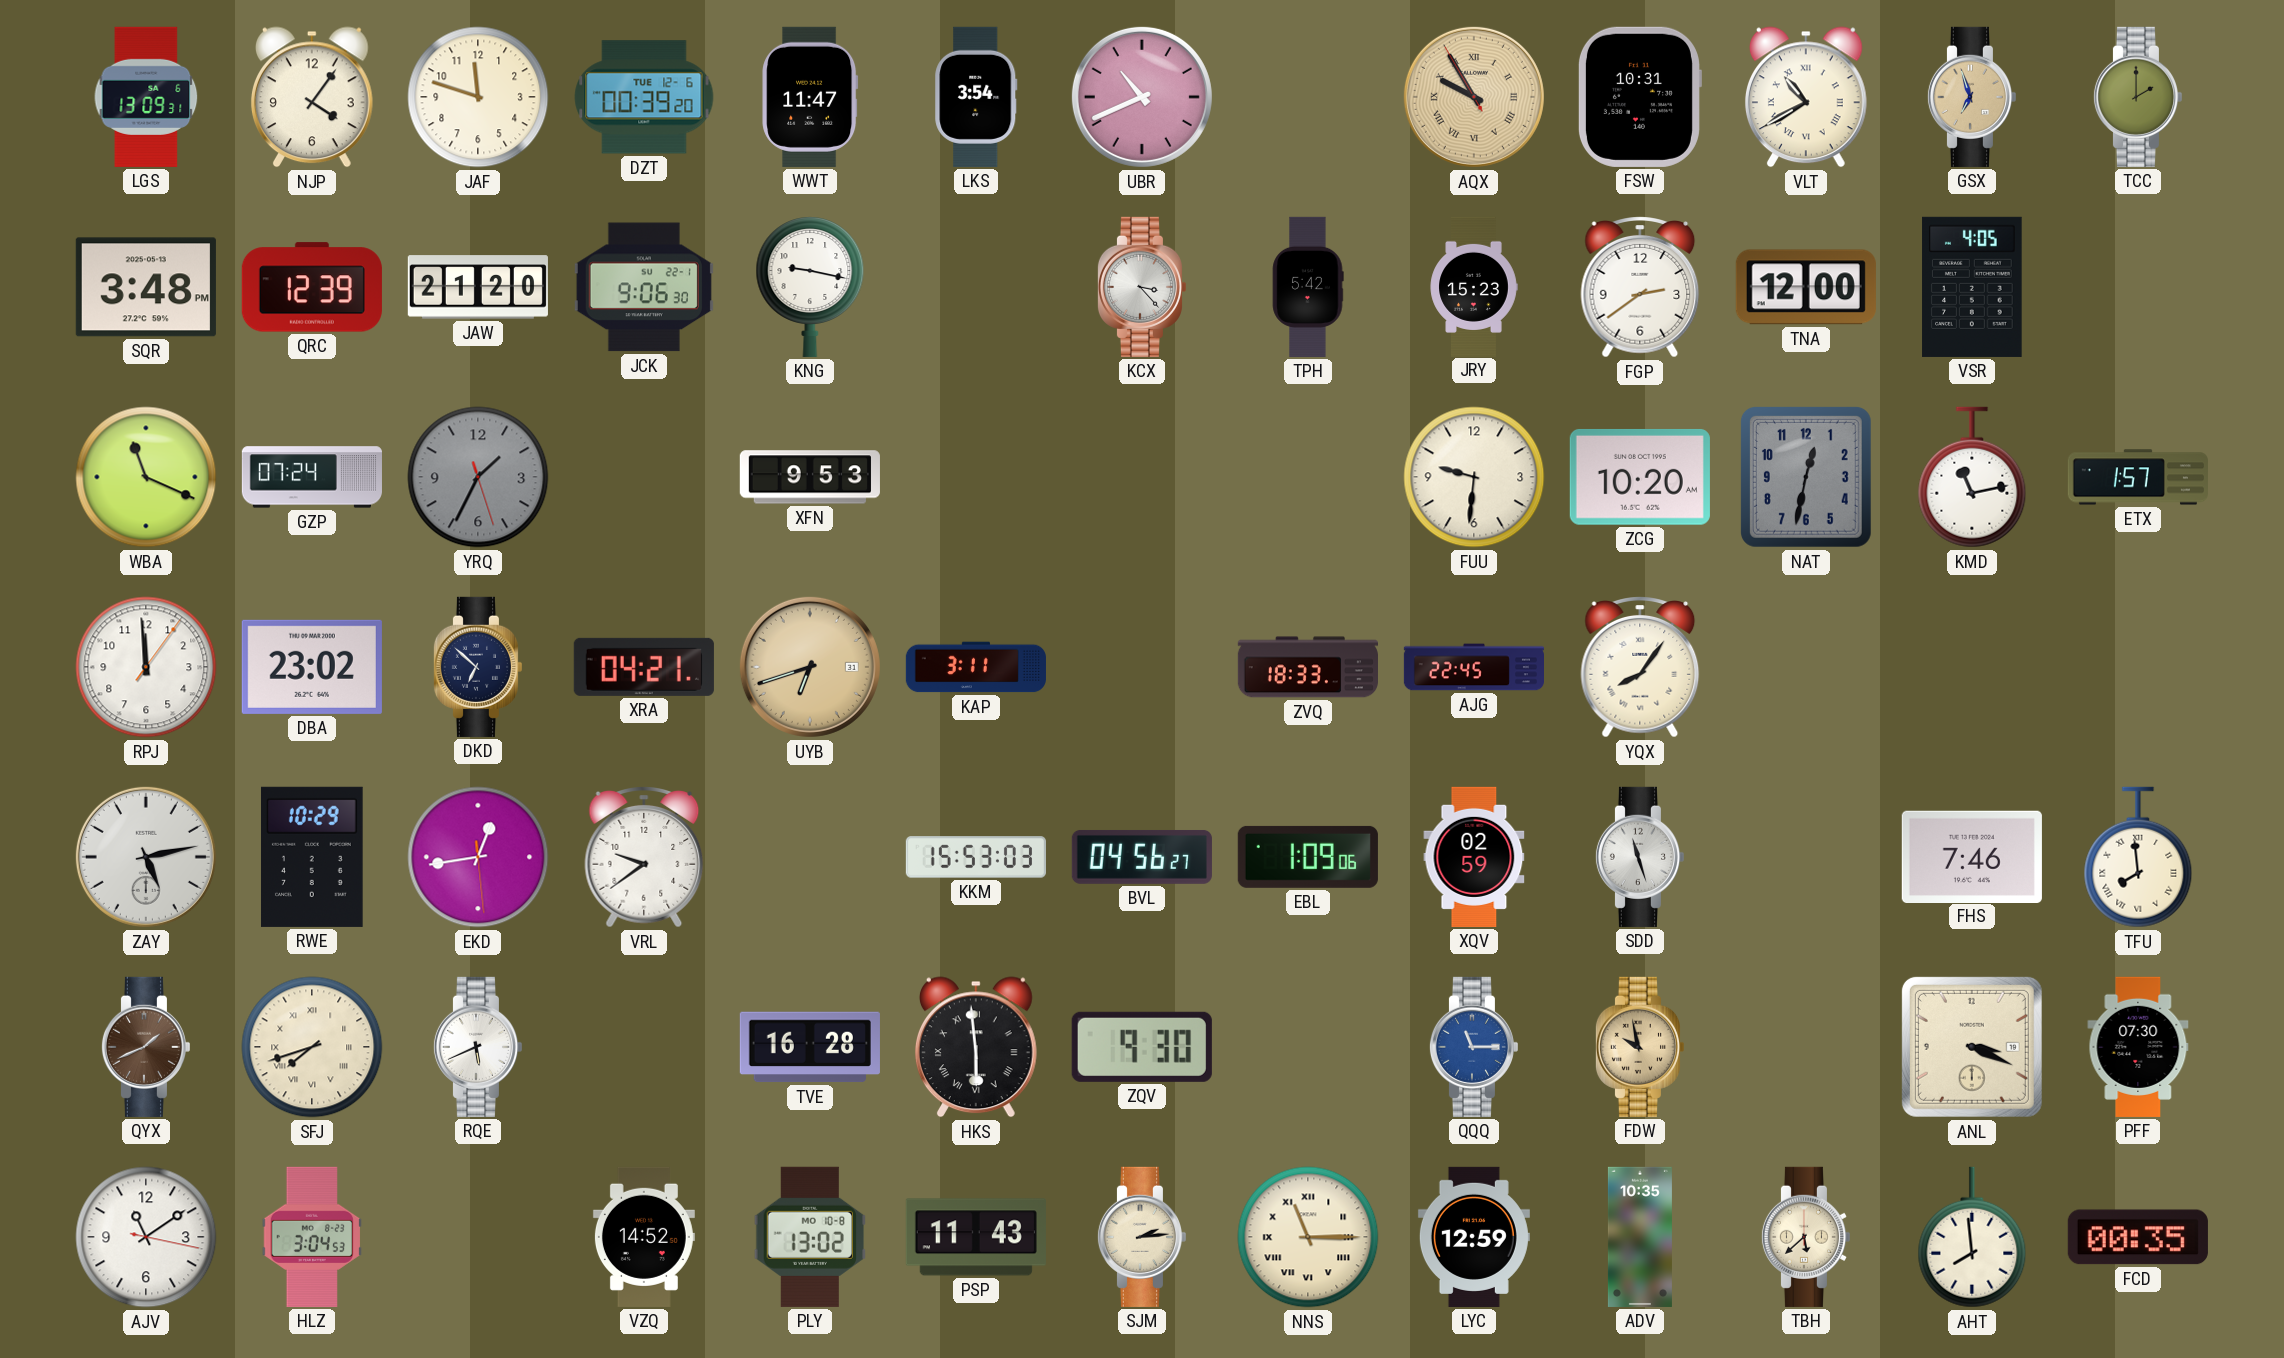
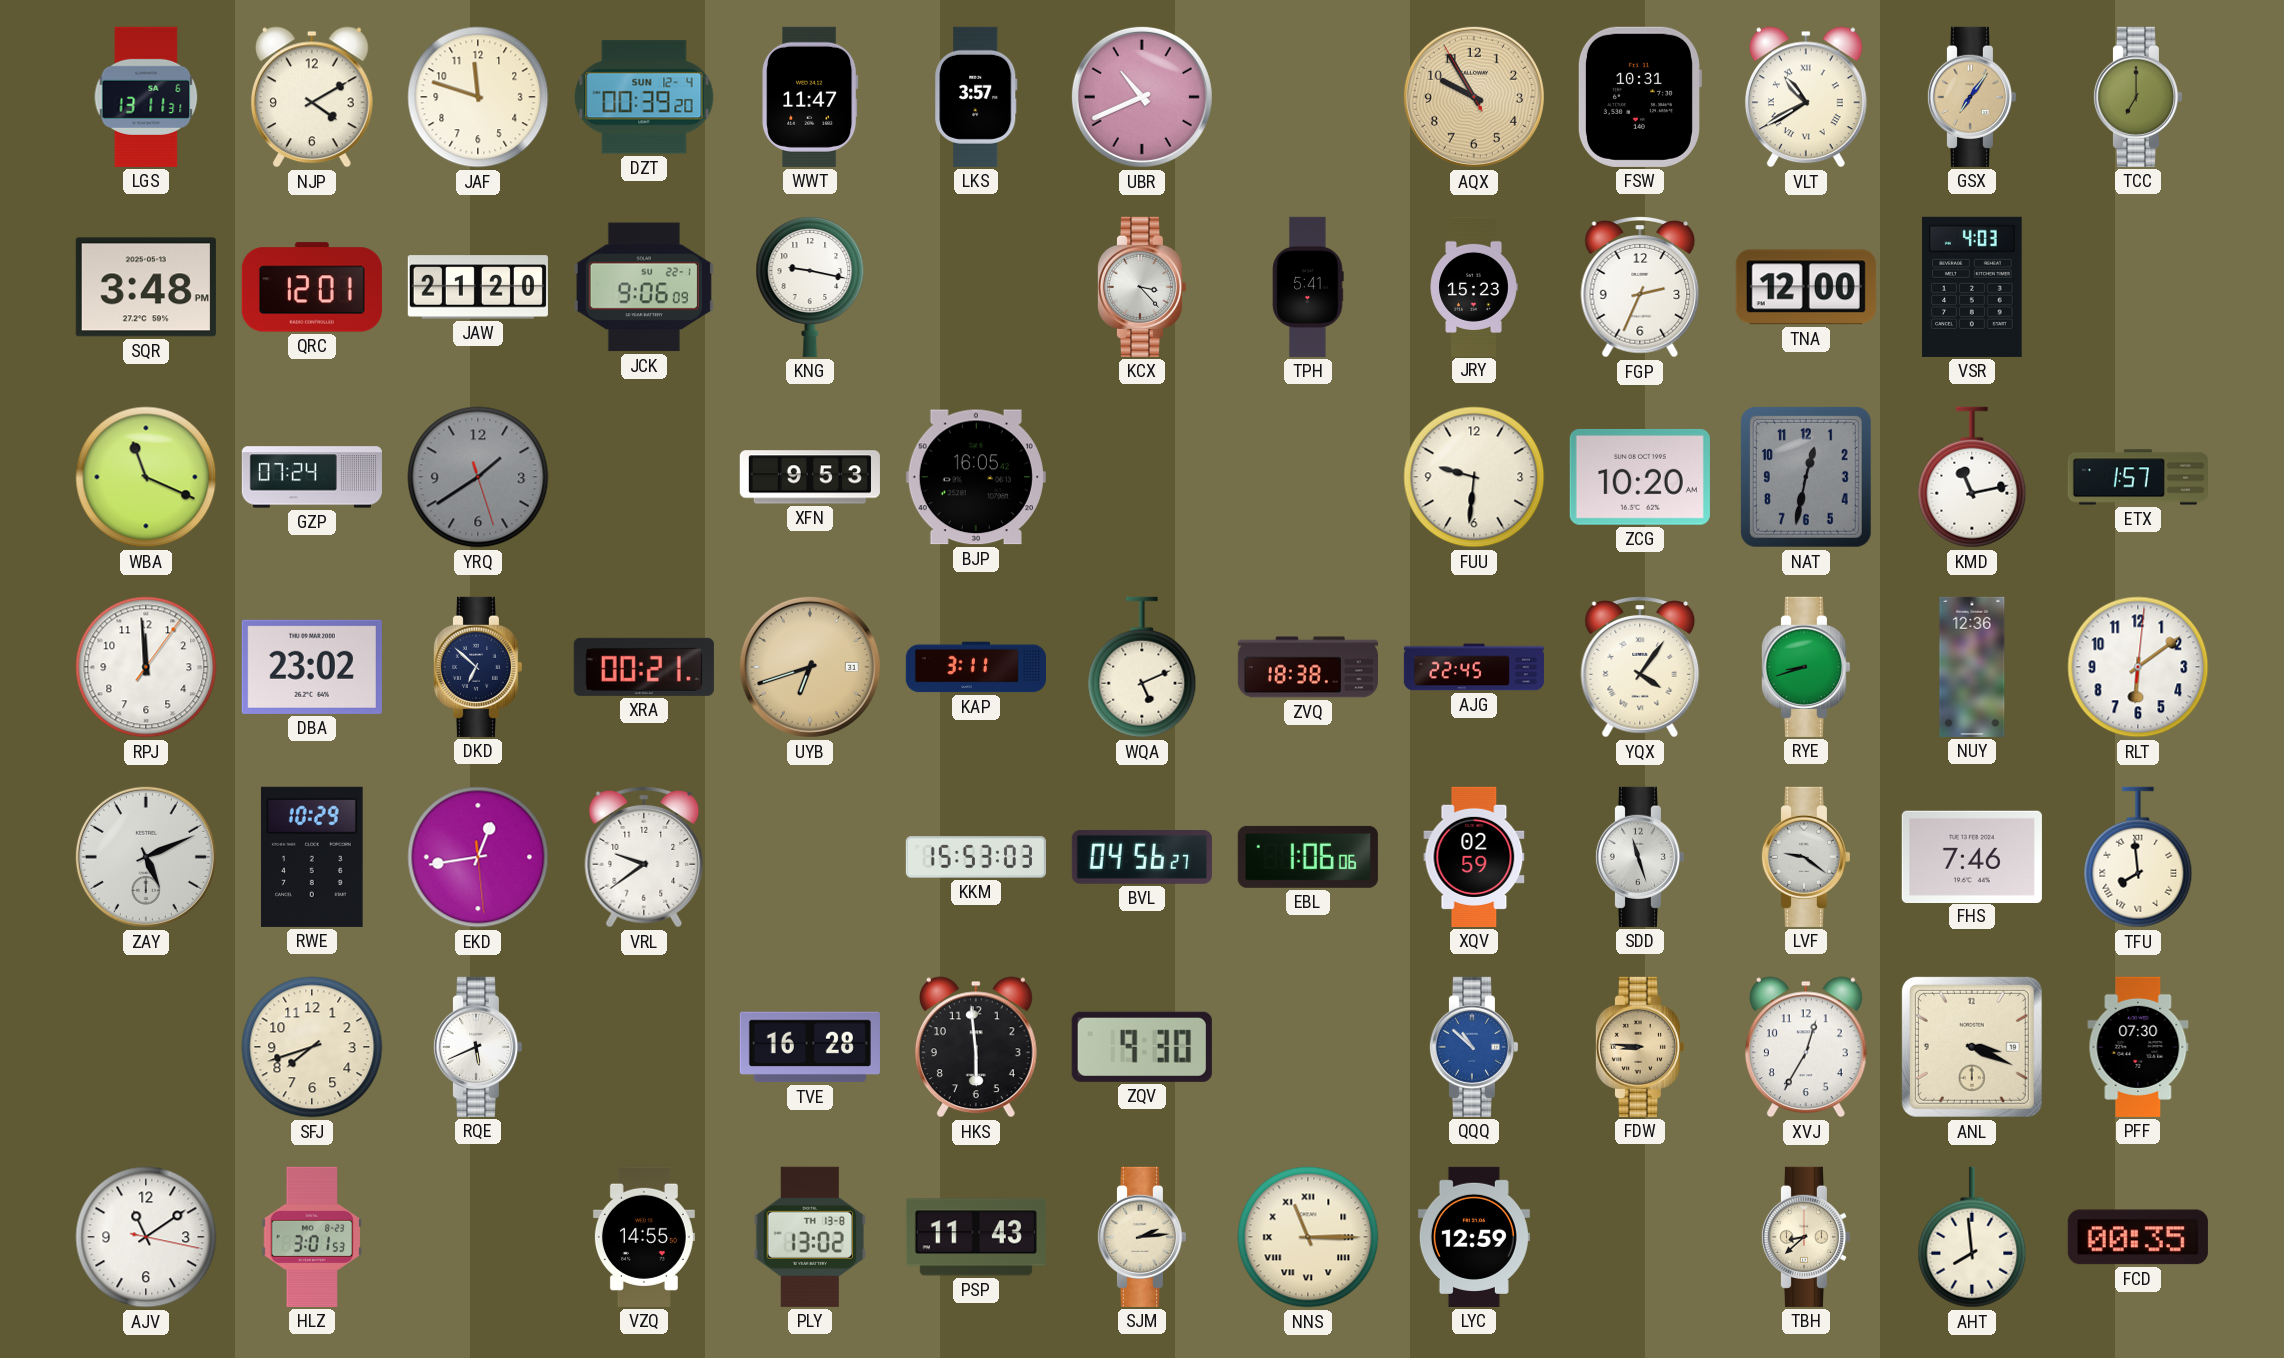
LGS: 13:09 -> 13:11
NJP: 4:06 -> 4:10
DZT date: TUE 12-6 -> SUN 12-4
LKS: 3:54 -> 3:57
AQX numerals: Roman -> Arabic
GSX: 6:57 -> 7:06
TCC: 2:00 -> 7:00
QRC: 12:39 -> 12:01
JCK: 9:06:30 -> 9:06:09
TPH: 5:42 -> 5:41
FGP: 2:39 -> 2:34
VSR: 4:05 -> 4:03
YRQ: 1:34 -> 1:39
BJP: none -> 16:05
XRA: 04:21 -> 00:21
WQA: none -> 5:11
ZVQ: 18:33 -> 18:38
YQX: 8:06 -> 4:06
RYE: none -> 8:42
NUY: none -> 12:36
RLT: none -> 6:09
ZAY: 5:13 -> 5:11
EBL: 1:09 -> 1:06
LVF: none -> 9:21
QYX: 1:41 -> none
SFJ numerals: Roman -> Arabic
HKS numerals: Roman -> Arabic
QQQ: 11:15 -> 10:52
FDW: 9:58 -> 8:46
XVJ: none -> 12:35
HLZ: 3:04 -> 3:01
VZQ: 14:52 -> 14:55
PLY date: MO 10-8 -> TH 13-8
ADV: 10:35 -> none
TBH: 5:38 -> 8:38
